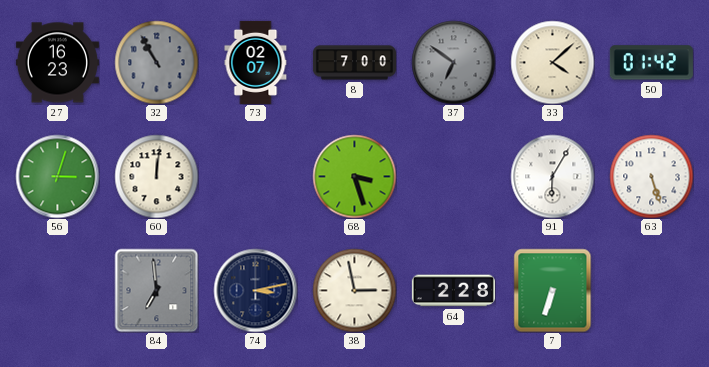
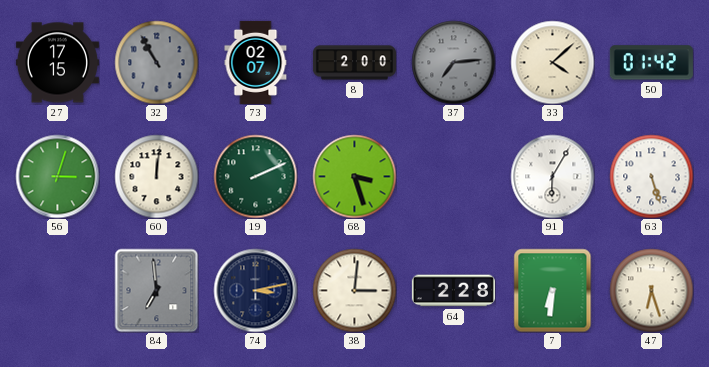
27: 16:23 -> 17:15
8: 7:00 -> 2:00
37: 6:51 -> 7:14
19: none -> 2:11
38: 2:58 -> 3:01
7: 6:33 -> 6:31
47: none -> 6:27
